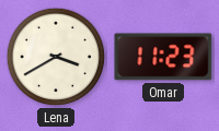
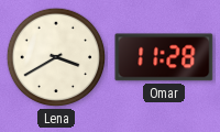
Omar: 11:23 -> 11:28
